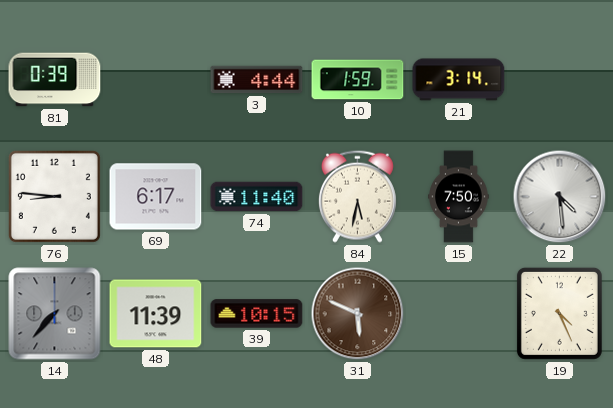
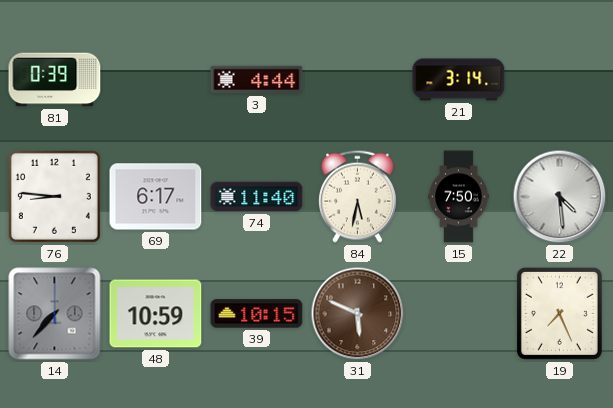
10: 1:59 -> none
48: 11:39 -> 10:59
19: 4:26 -> 7:26
